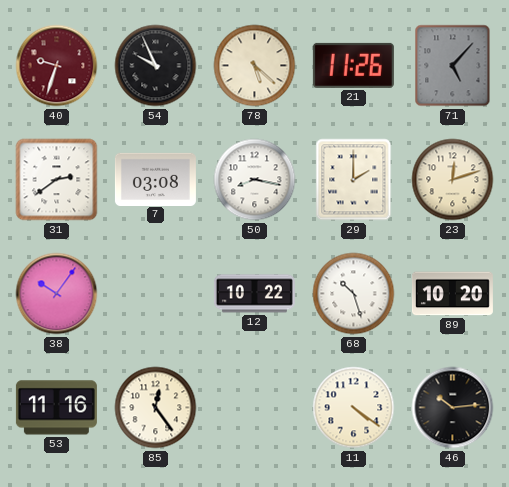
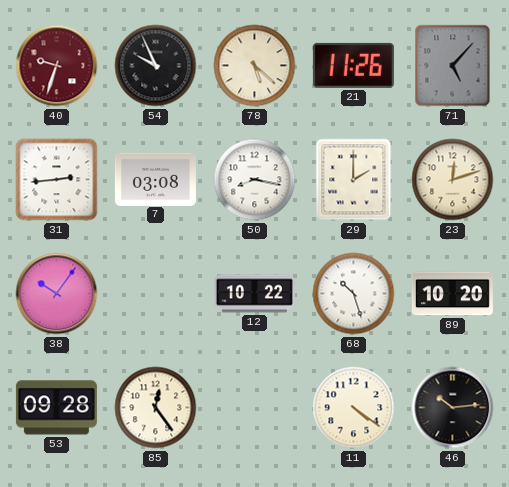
31: 2:39 -> 2:44
53: 11:16 -> 09:28
